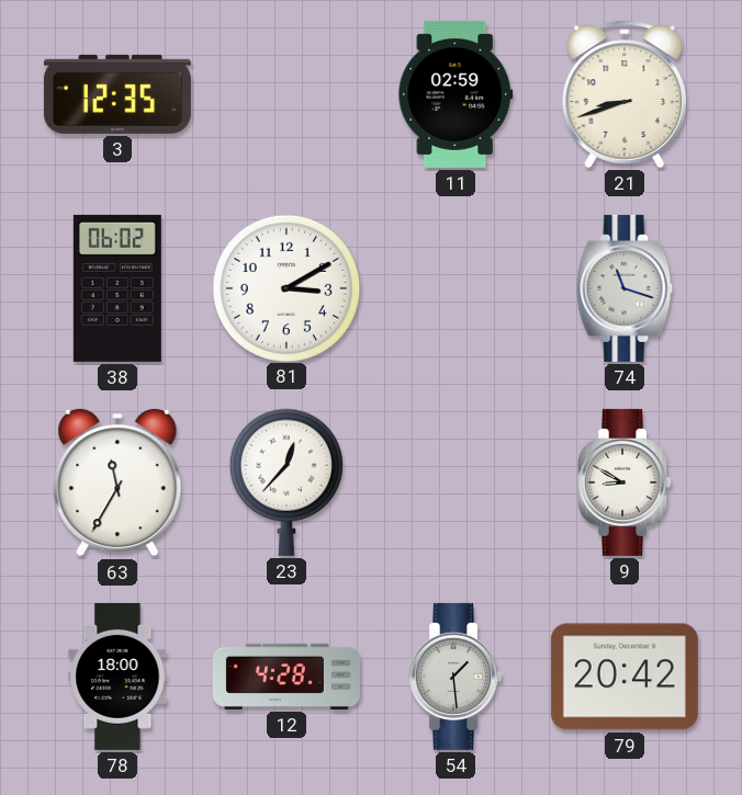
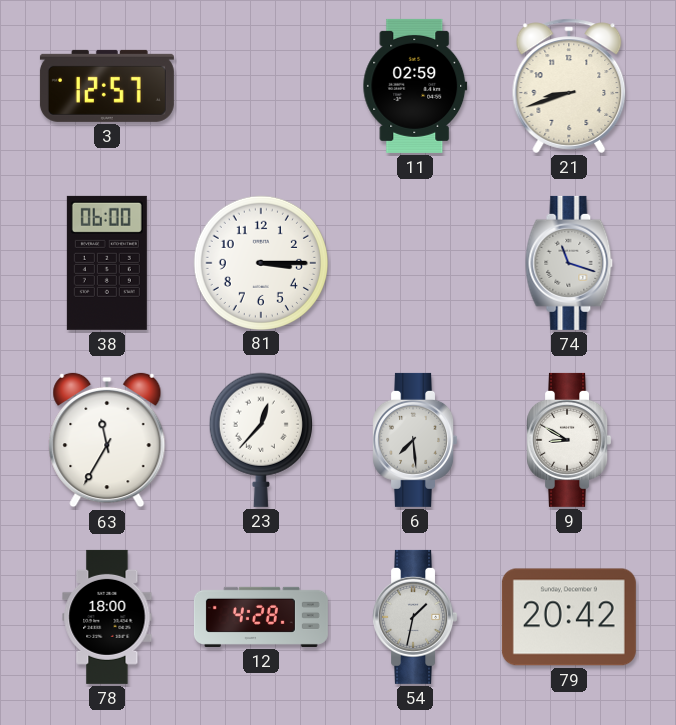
3: 12:35 -> 12:57
38: 06:02 -> 06:00
81: 3:10 -> 3:15
6: none -> 7:29
54: 1:29 -> 1:32
